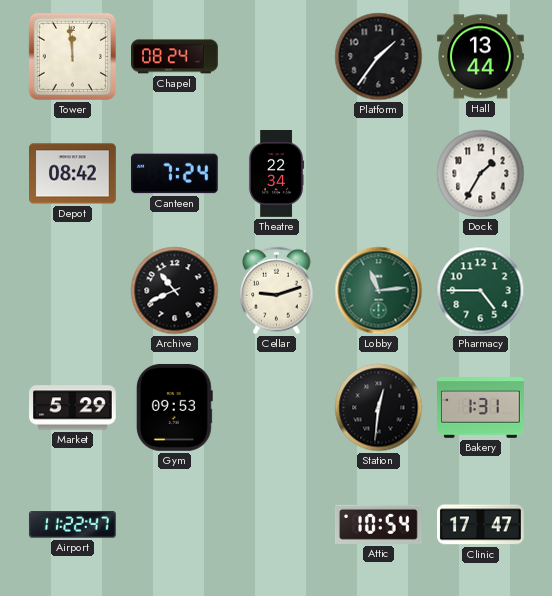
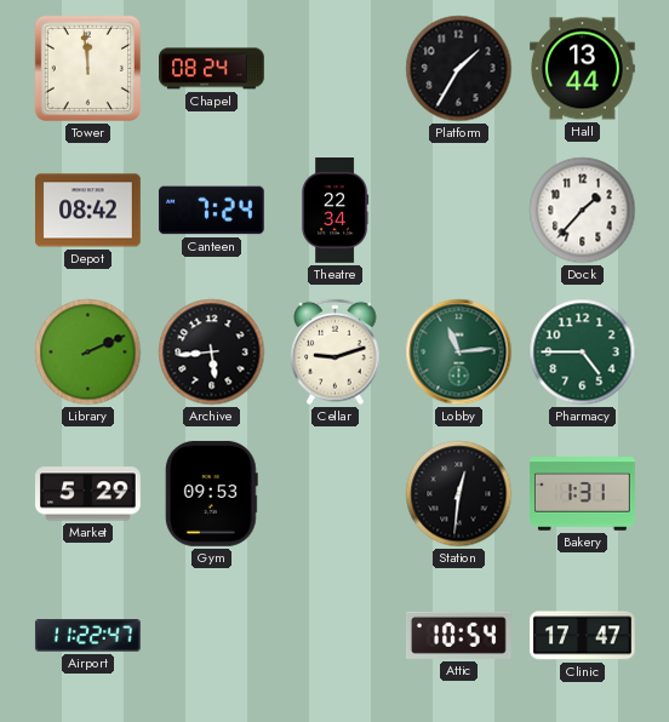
Platform: 1:36 -> 1:35
Dock: 1:35 -> 1:37
Library: none -> 2:11
Archive: 10:41 -> 5:44
